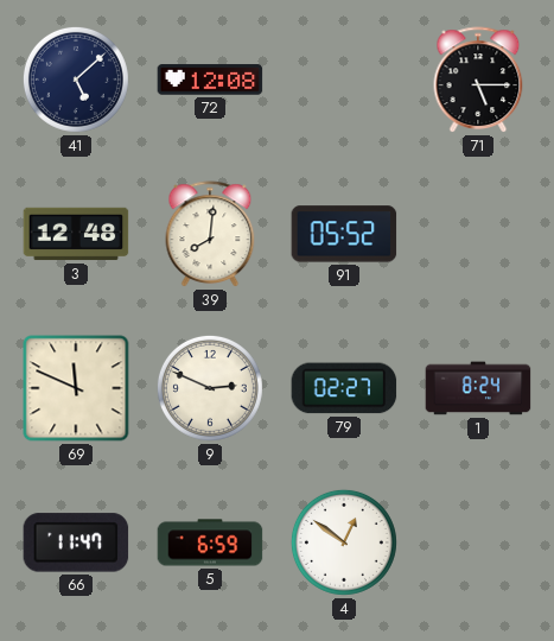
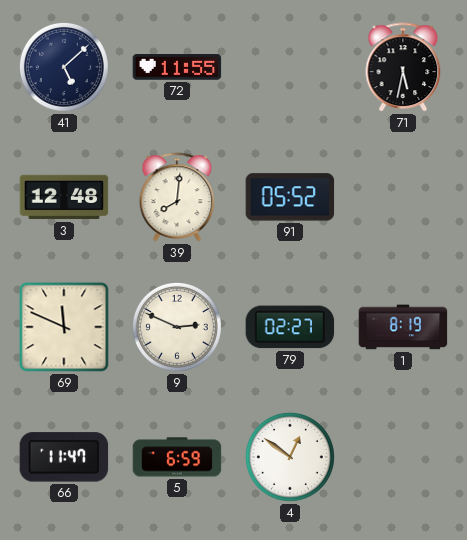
72: 12:08 -> 11:55
71: 5:15 -> 5:32
1: 8:24 -> 8:19
